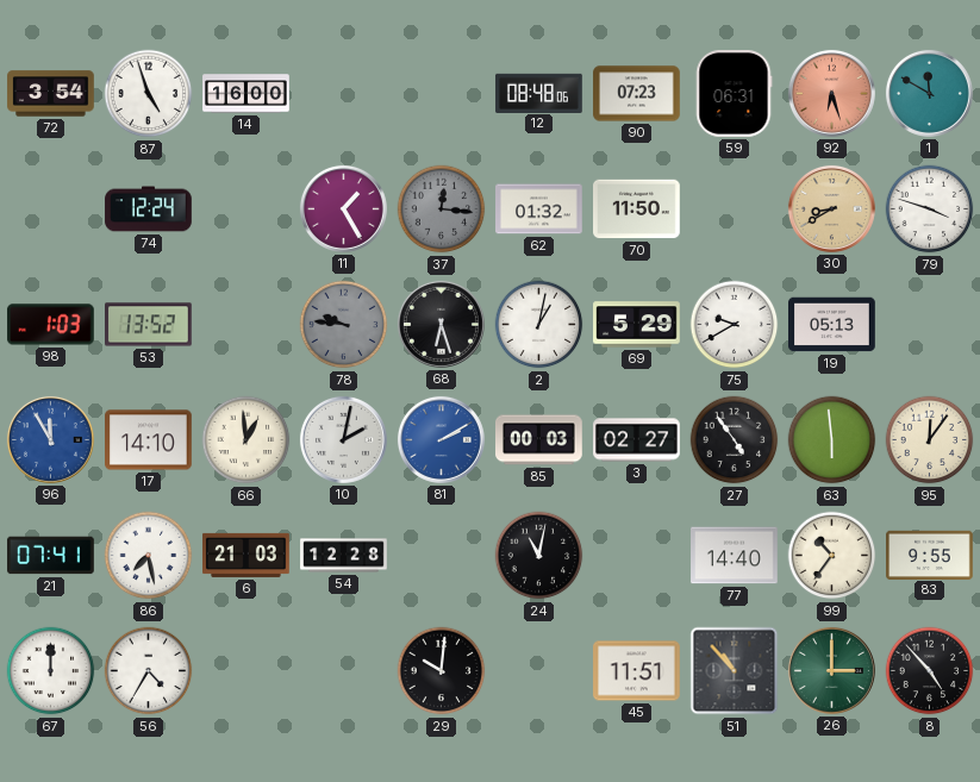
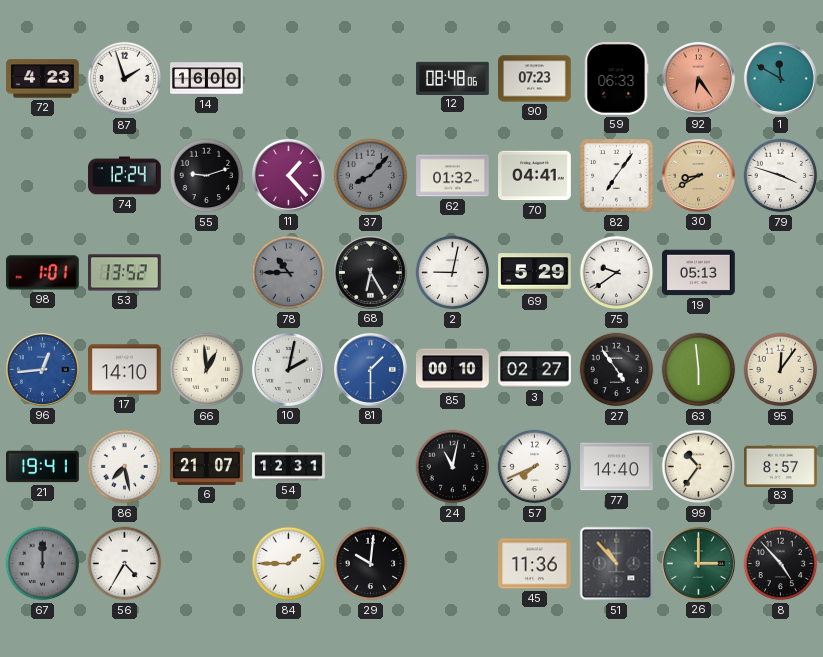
72: 3:54 -> 4:23
87: 4:57 -> 1:57
59: 06:31 -> 06:33
92: 6:27 -> 6:24
55: none -> 9:12
11: 1:25 -> 1:23
37: 12:16 -> 8:07
70: 11:50 -> 04:41
82: none -> 7:06
98: 1:03 -> 1:01
78: 9:46 -> 10:45
68: 6:27 -> 6:25
2: 1:02 -> 9:02
75: 9:40 -> 9:39
96: 11:55 -> 12:44
81: 2:10 -> 1:30
85: 00:03 -> 00:10
21: 07:41 -> 19:41
6: 21:03 -> 21:07
54: 12:28 -> 12:31
57: none -> 7:41
83: 9:55 -> 8:57
67 dial: white -> grey
84: none -> 1:45
45: 11:51 -> 11:36
